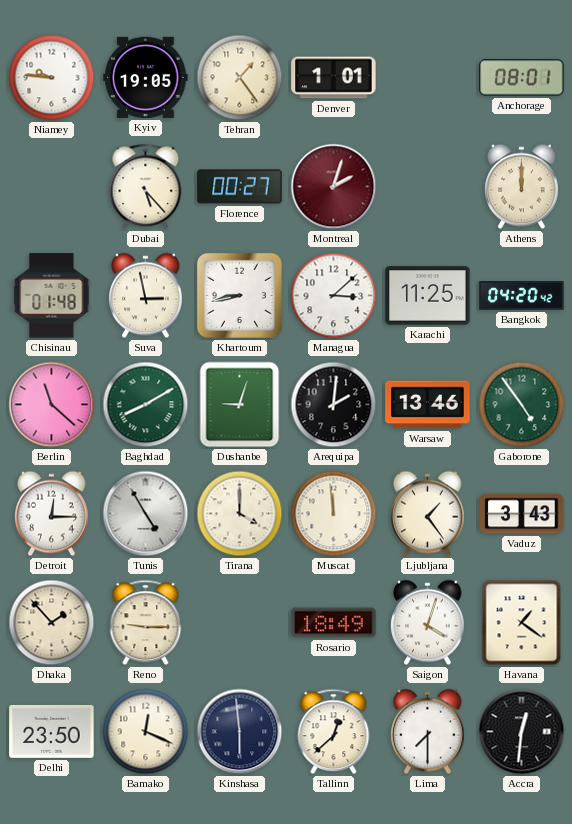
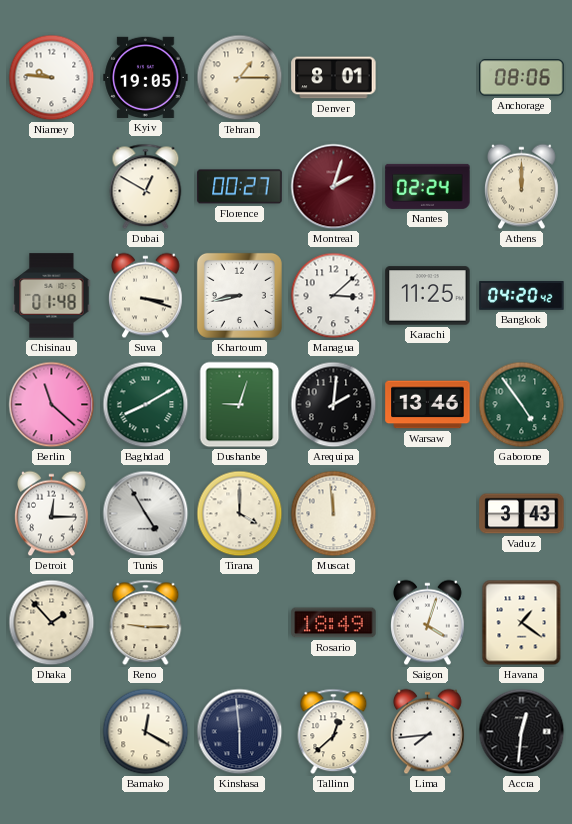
Tehran: 1:24 -> 1:15
Denver: 1:01 -> 8:01
Anchorage: 08:01 -> 08:06
Dubai: 5:23 -> 12:50
Nantes: none -> 02:24
Suva: 2:58 -> 3:18
Ljubljana: 1:24 -> none
Delhi: 23:50 -> none
Bamako: 12:19 -> 12:20
Lima: 7:30 -> 7:44
